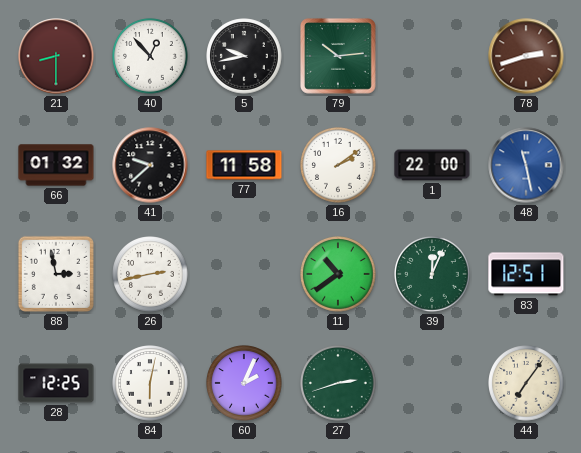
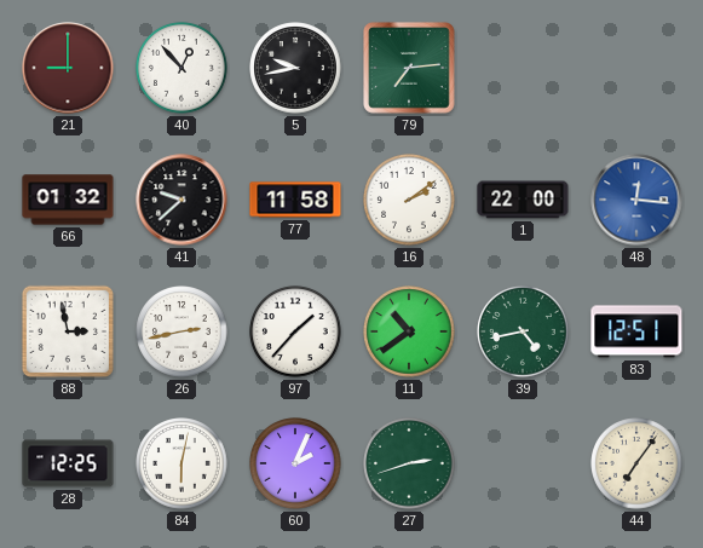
21: 8:30 -> 9:00
79: 10:14 -> 7:14
78: 2:42 -> none
48: 11:28 -> 12:16
97: none -> 1:37
39: 12:04 -> 4:43
